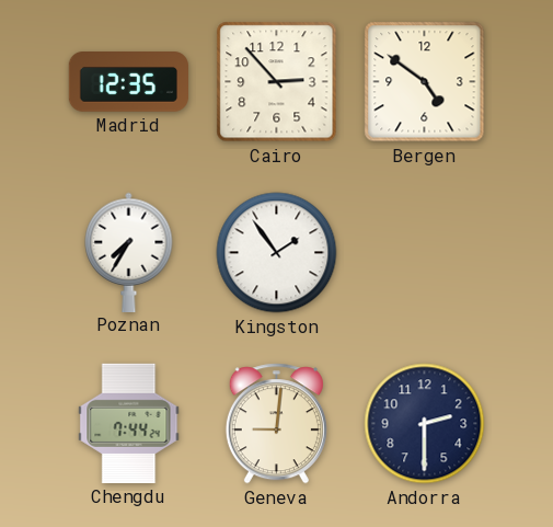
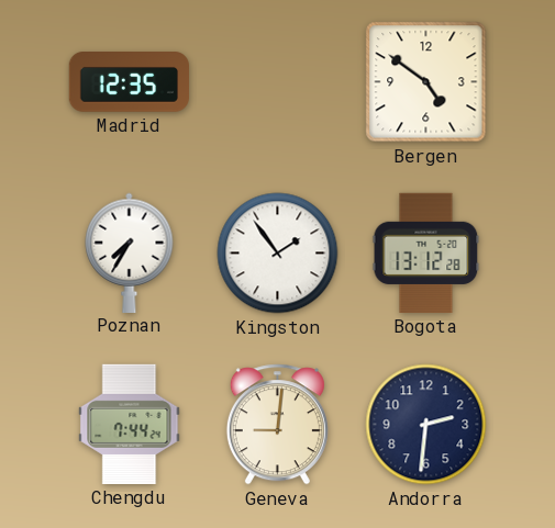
Cairo: 2:53 -> none
Bogota: none -> 13:12
Andorra: 2:30 -> 2:31
